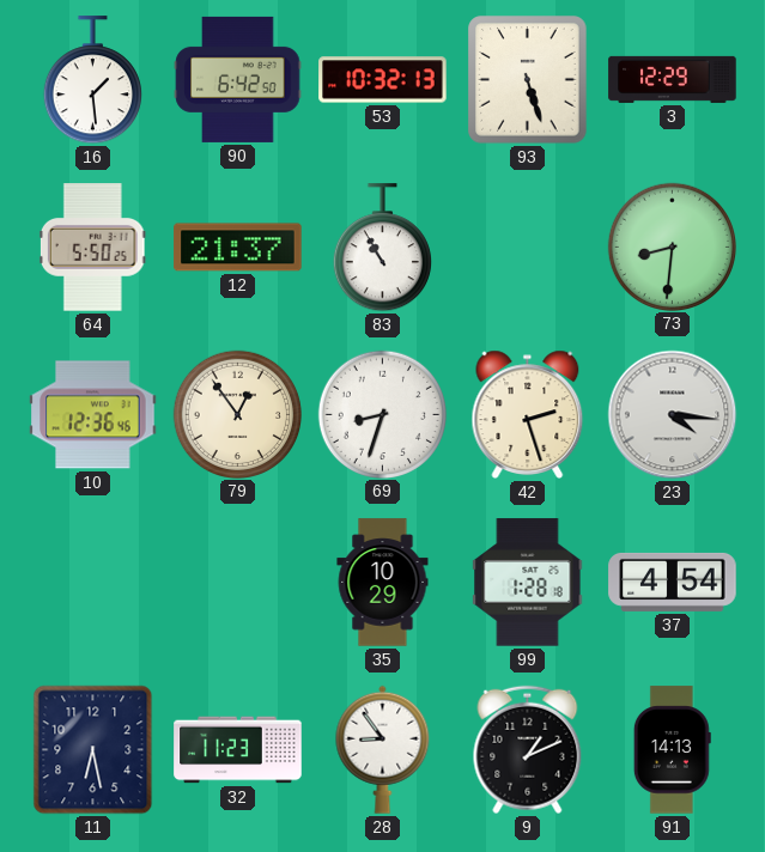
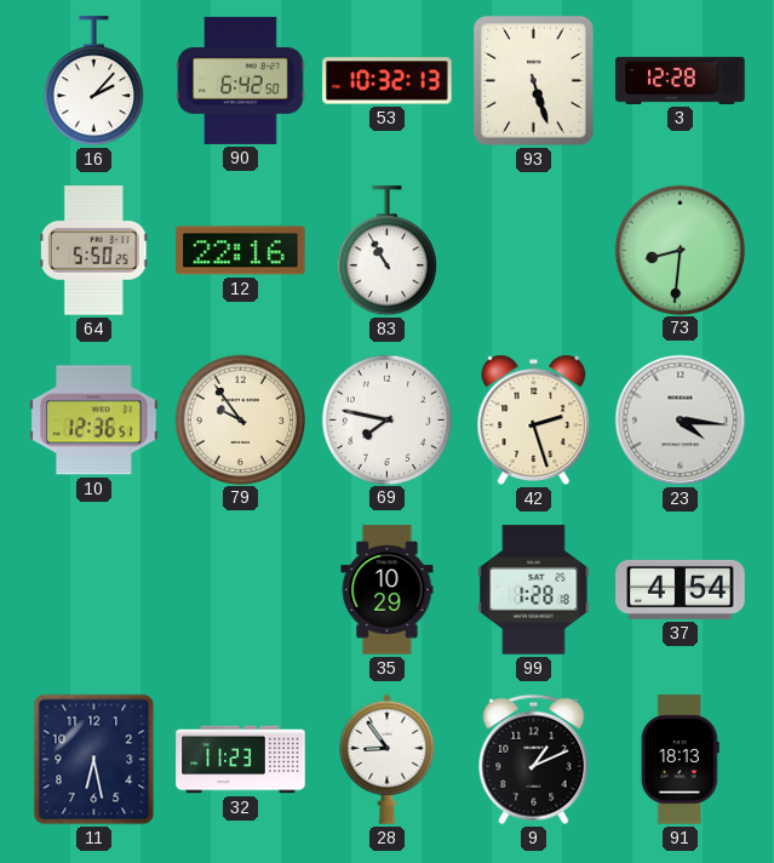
16: 1:29 -> 2:07
3: 12:29 -> 12:28
12: 21:37 -> 22:16
10: 12:36:46 -> 12:36:51
79: 12:54 -> 9:54
69: 8:33 -> 7:47
91: 14:13 -> 18:13
